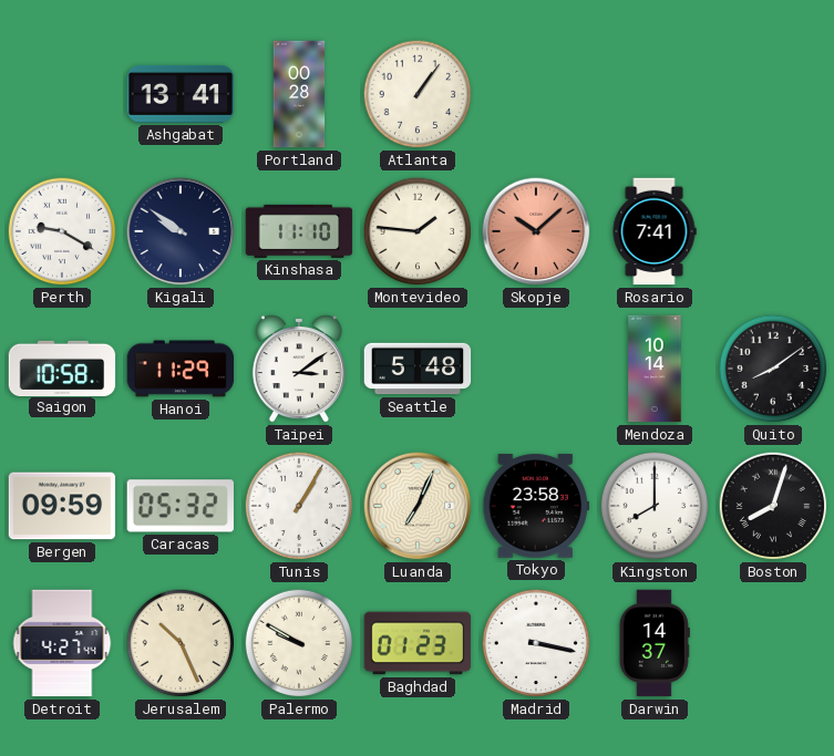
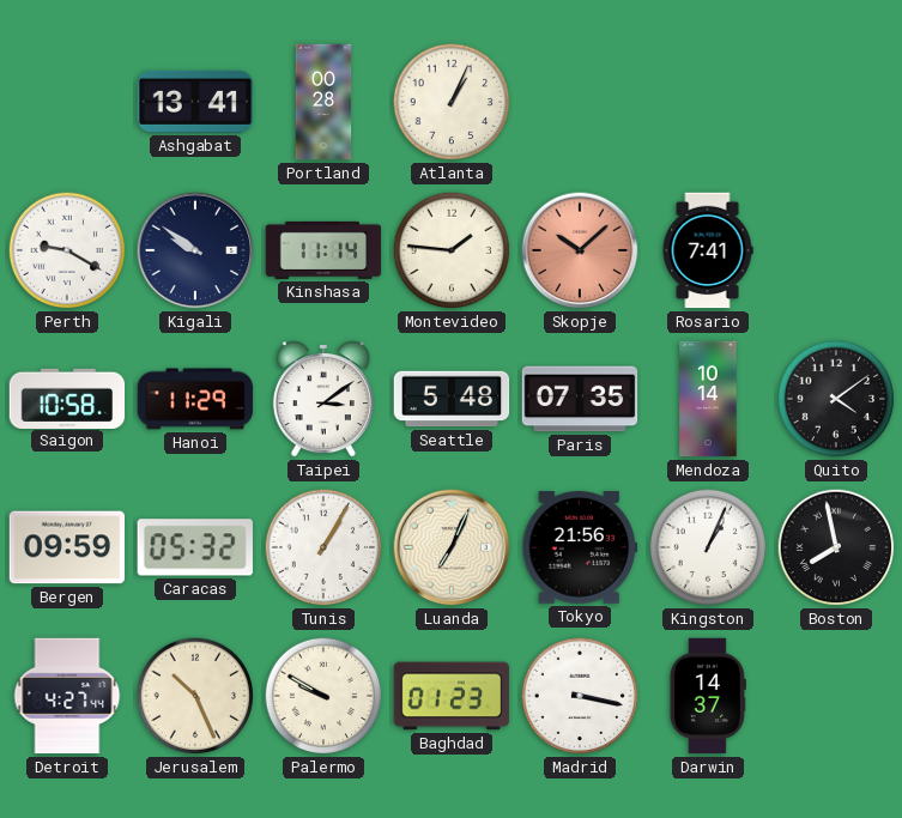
Atlanta: 1:06 -> 1:04
Kinshasa: 11:10 -> 11:14
Paris: none -> 07:35
Quito: 8:09 -> 4:09
Tokyo: 23:58 -> 21:56
Kingston: 8:00 -> 1:04
Boston: 8:03 -> 7:58
